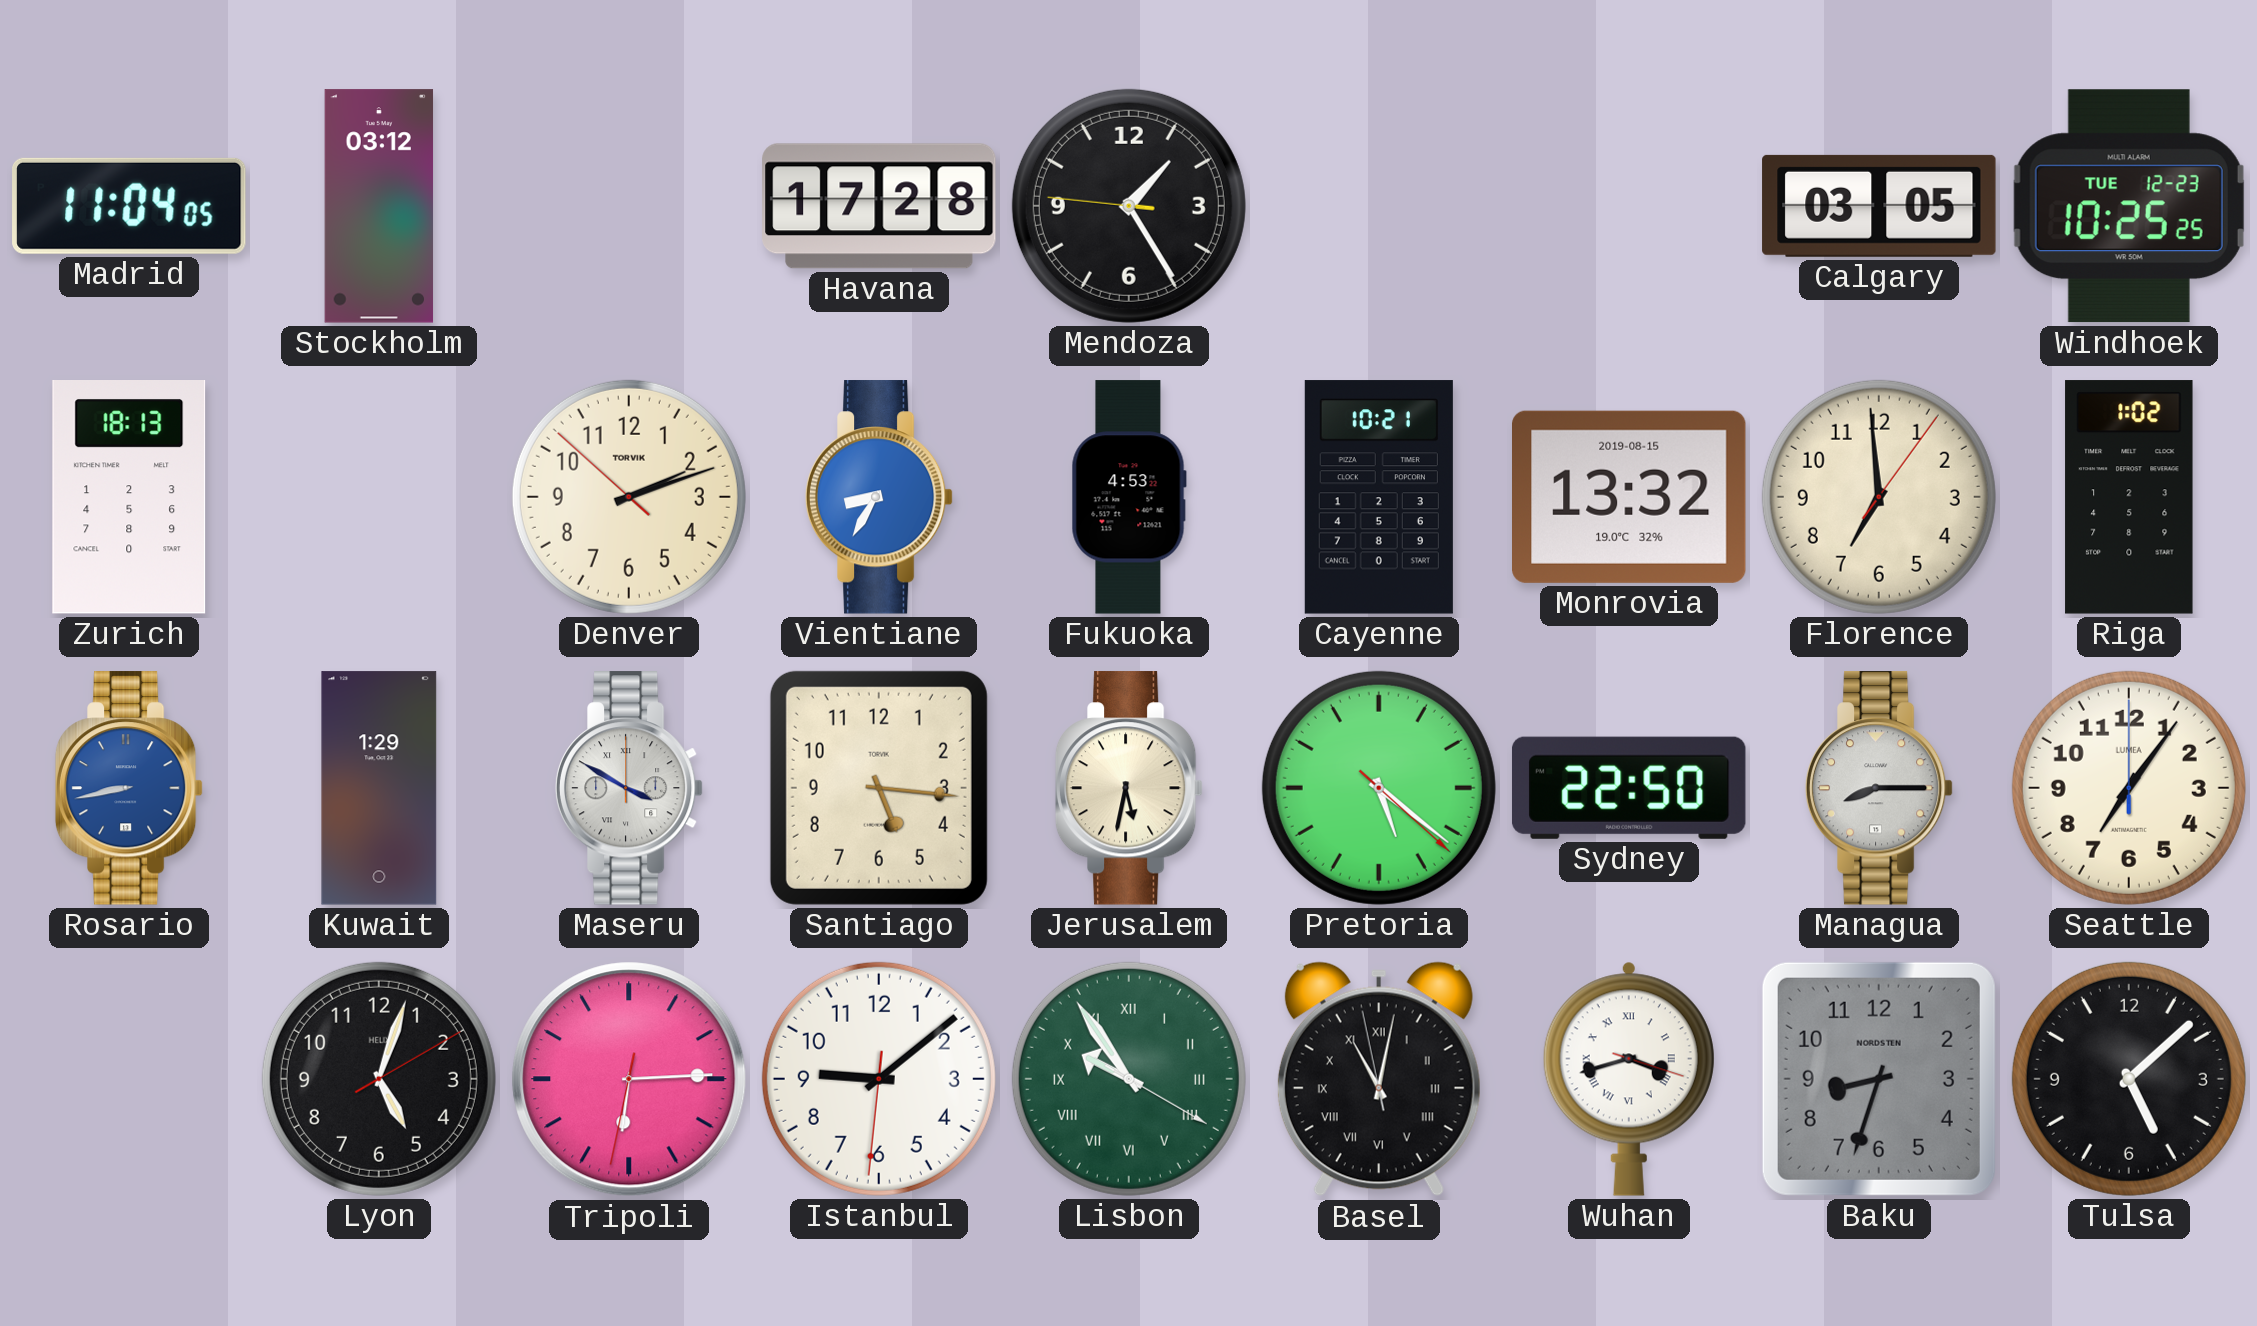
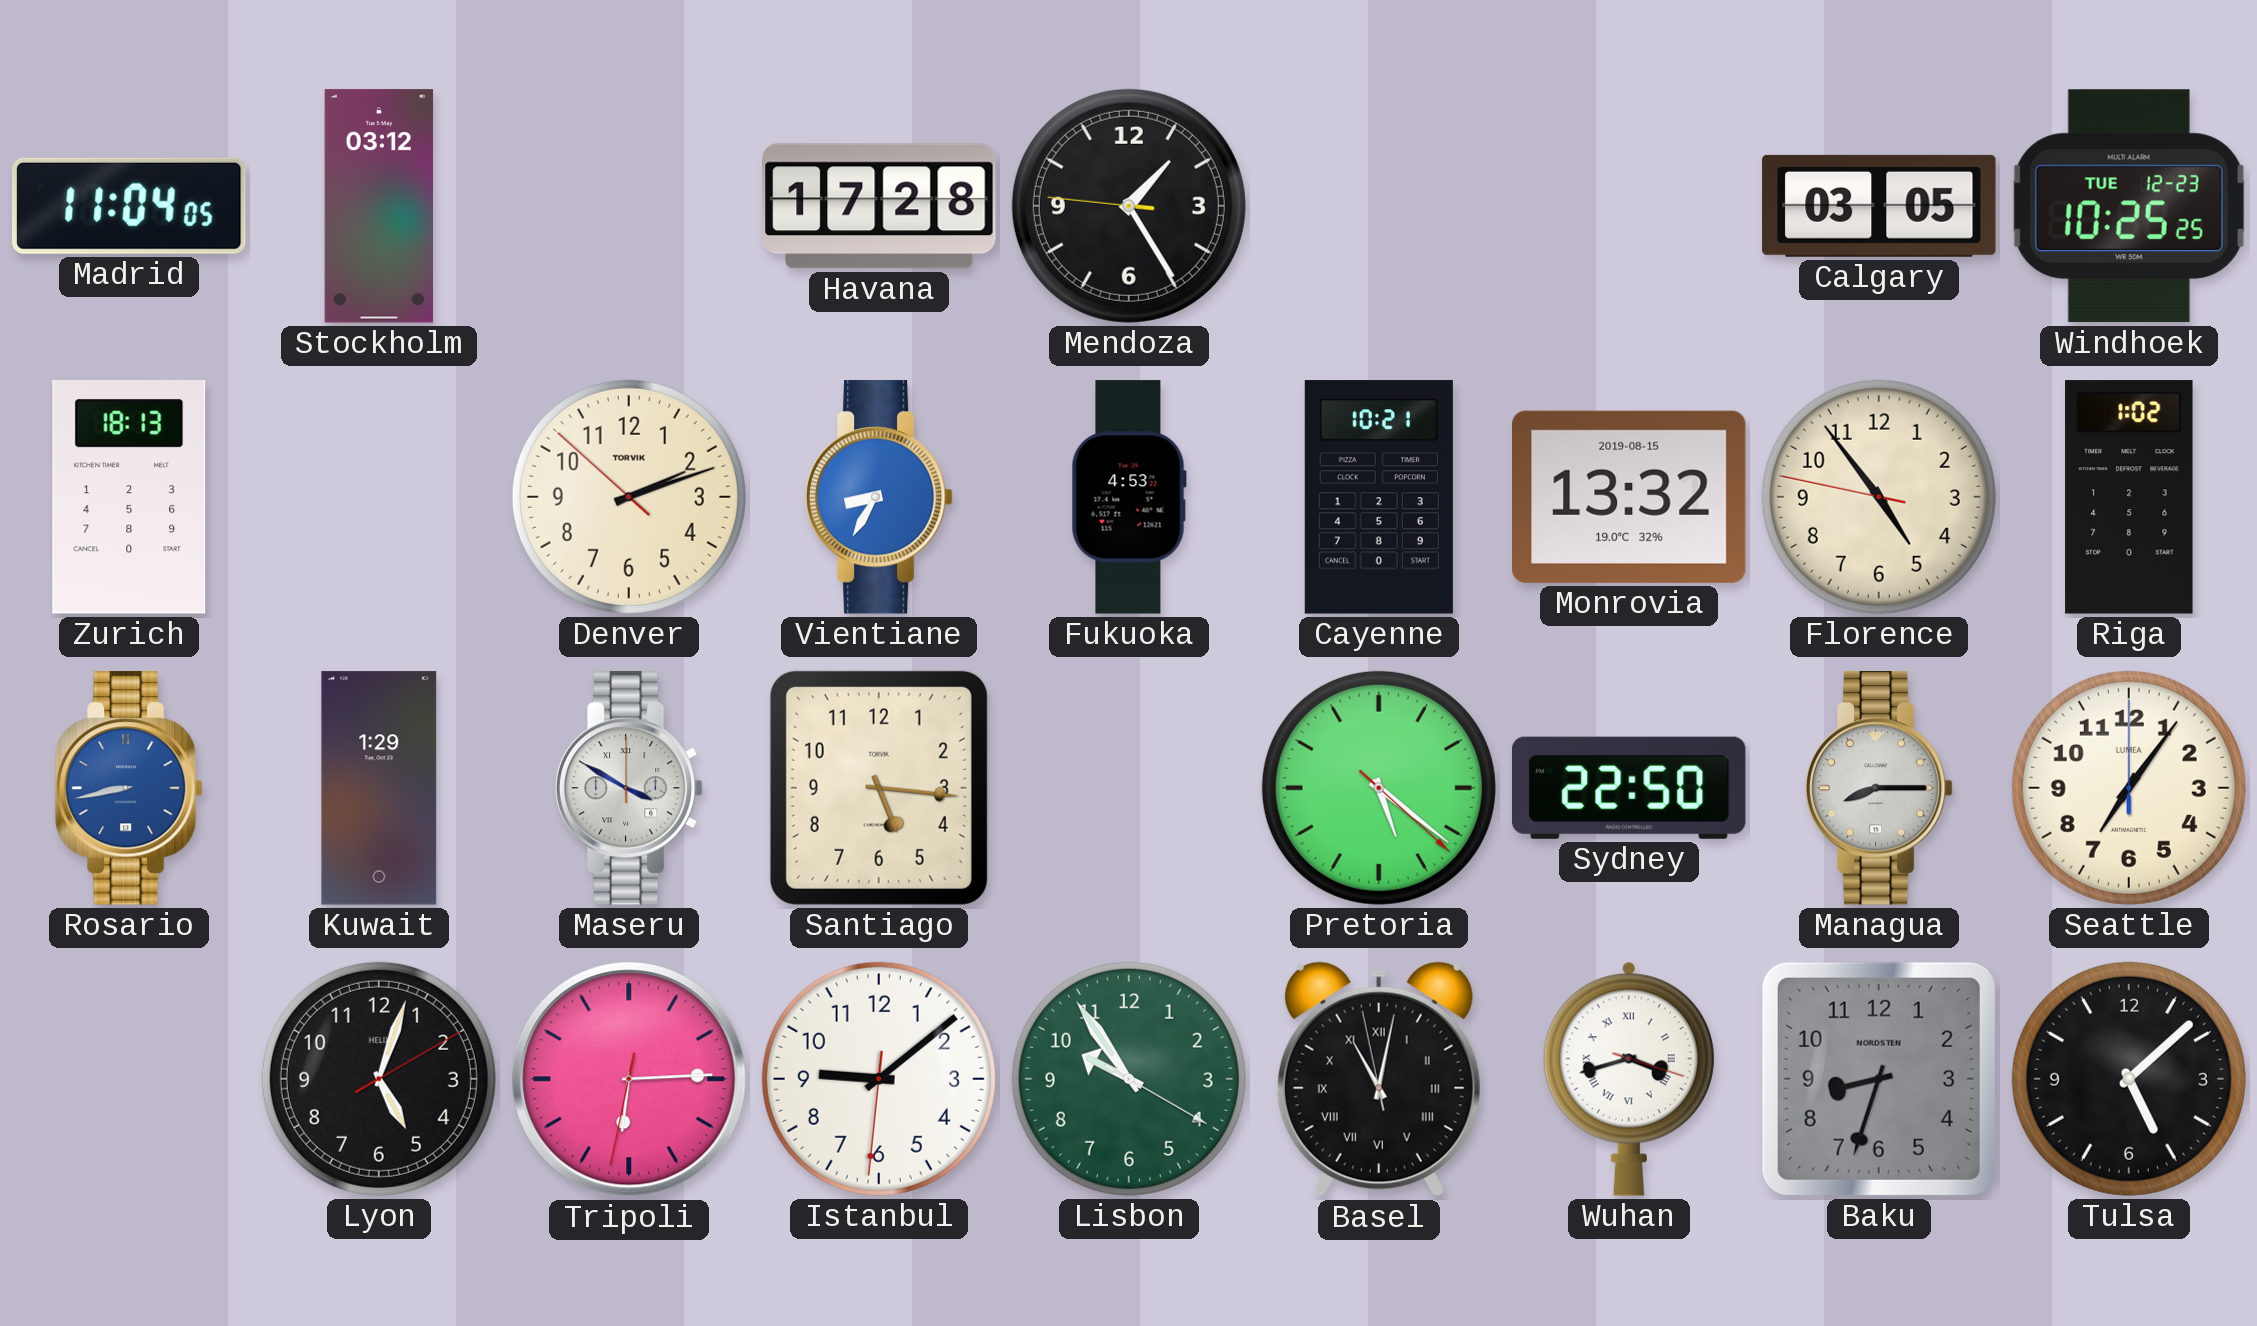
Florence: 6:59 -> 4:53
Jerusalem: 5:32 -> none
Lisbon numerals: Roman -> Arabic
